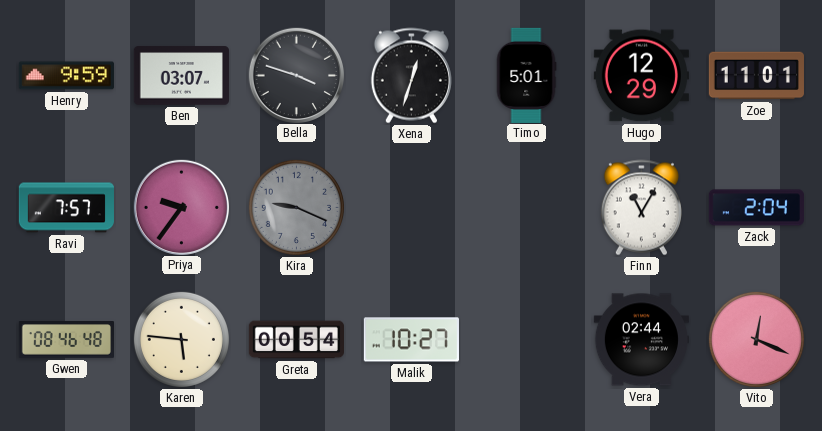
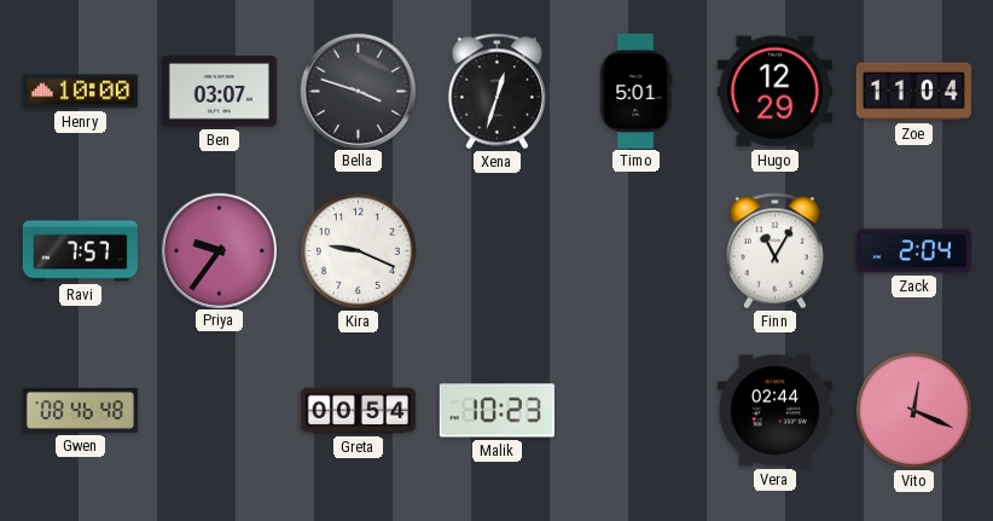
Henry: 9:59 -> 10:00
Zoe: 11:01 -> 11:04
Kira dial: grey -> white
Karen: 5:46 -> none
Malik: 10:27 -> 10:23
